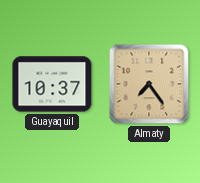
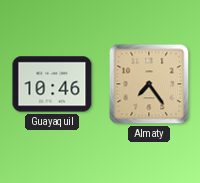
Guayaquil: 10:37 -> 10:46
